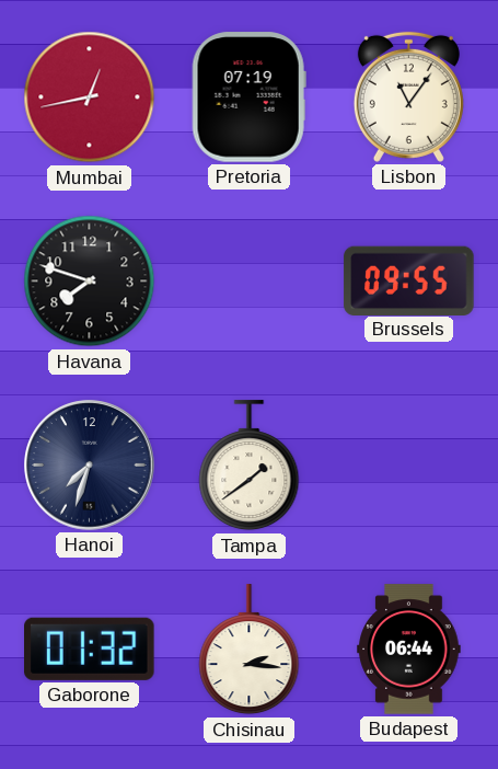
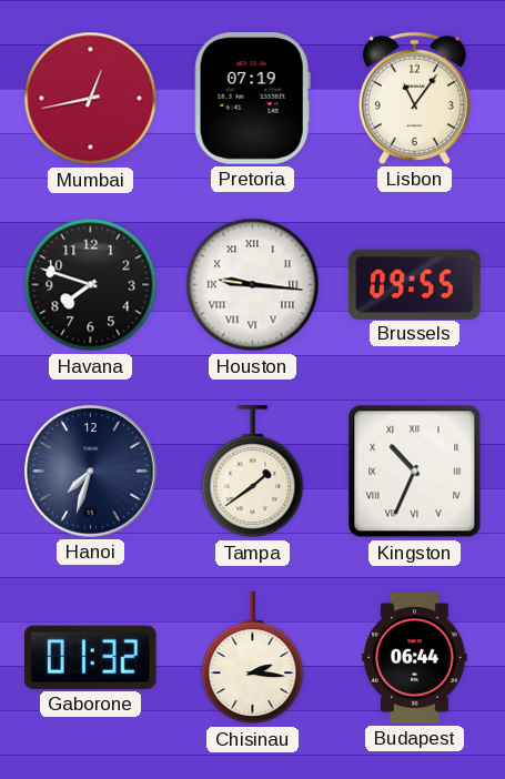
Houston: none -> 9:16
Kingston: none -> 10:34
